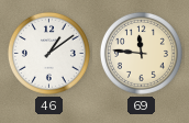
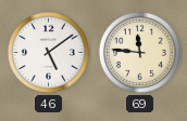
46: 1:09 -> 5:09
